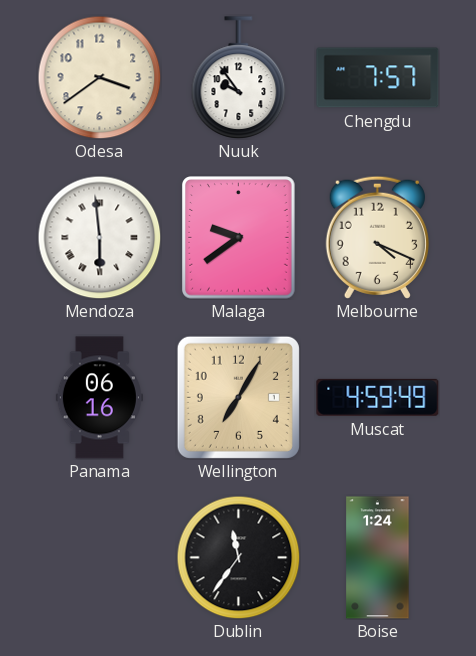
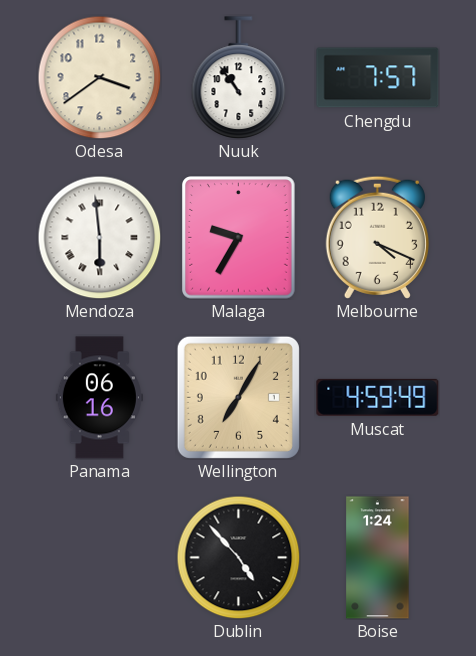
Nuuk: 9:54 -> 10:54
Malaga: 9:39 -> 9:35
Dublin: 11:36 -> 4:53
